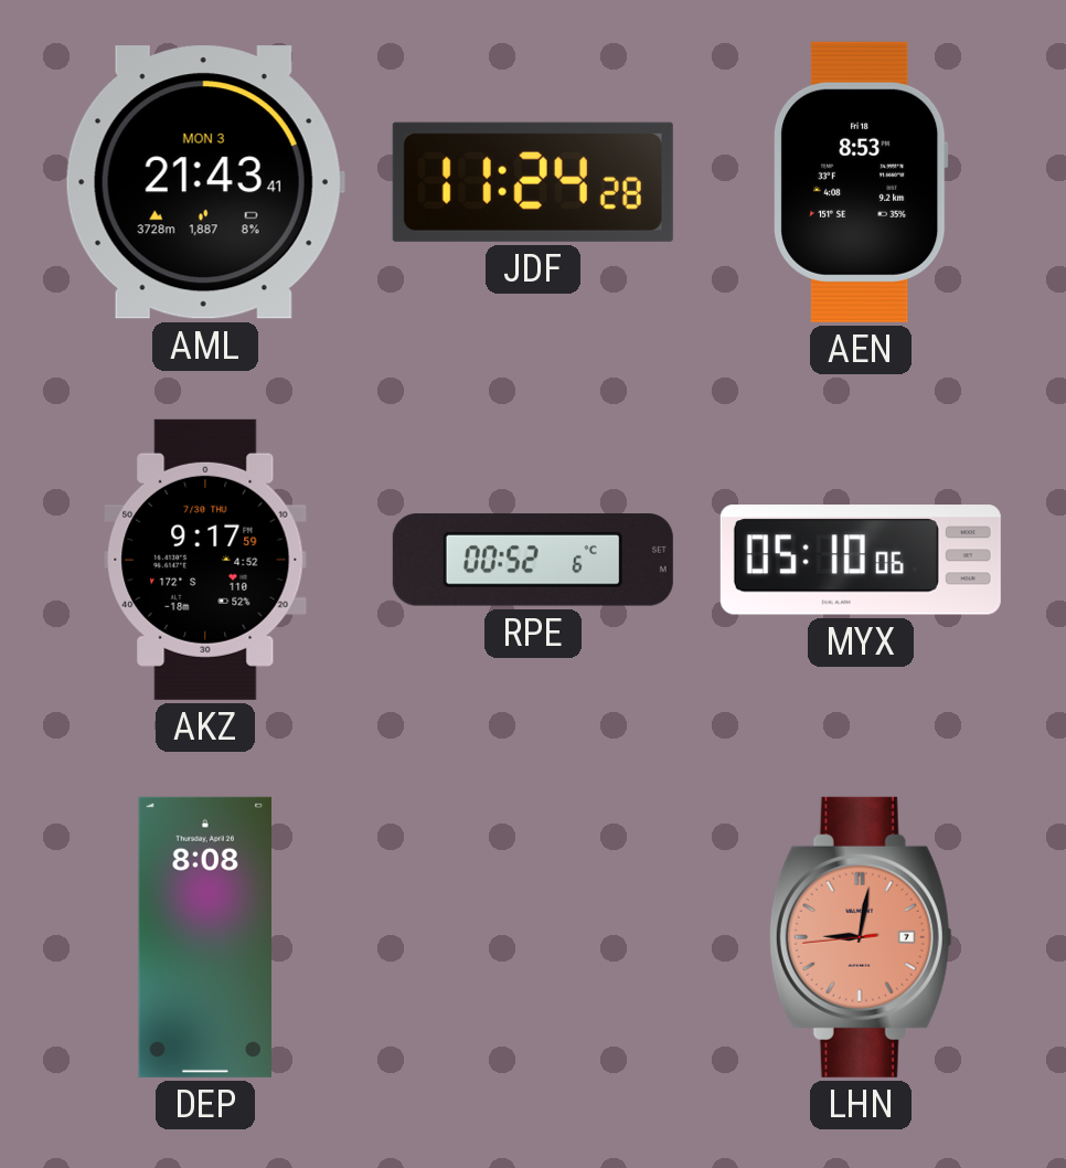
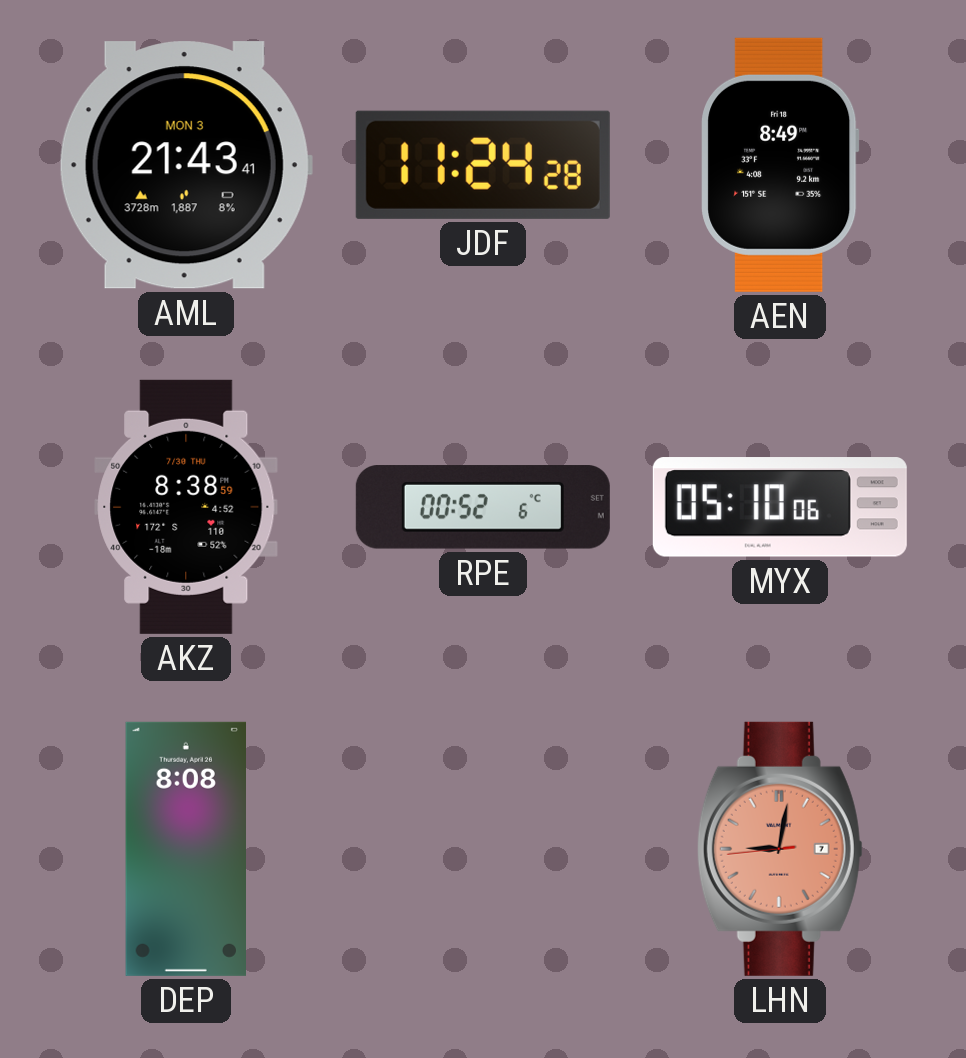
AEN: 8:53 -> 8:49
AKZ: 9:17 -> 8:38
